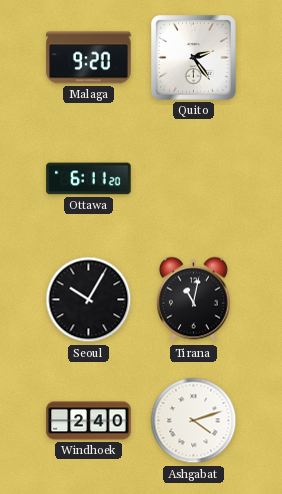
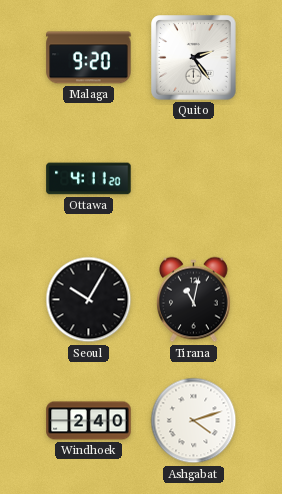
Ottawa: 6:11 -> 4:11
